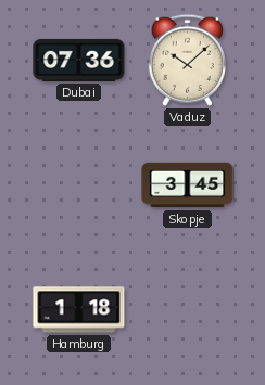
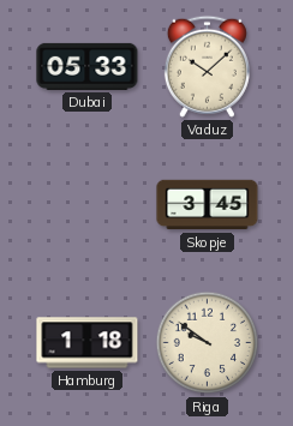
Dubai: 07:36 -> 05:33
Riga: none -> 9:51
